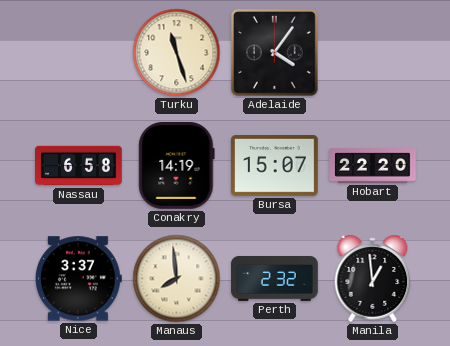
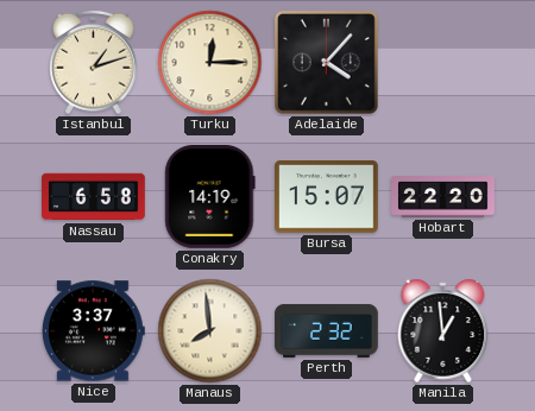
Istanbul: none -> 1:12
Turku: 11:27 -> 12:15
Adelaide: 4:06 -> 4:07
